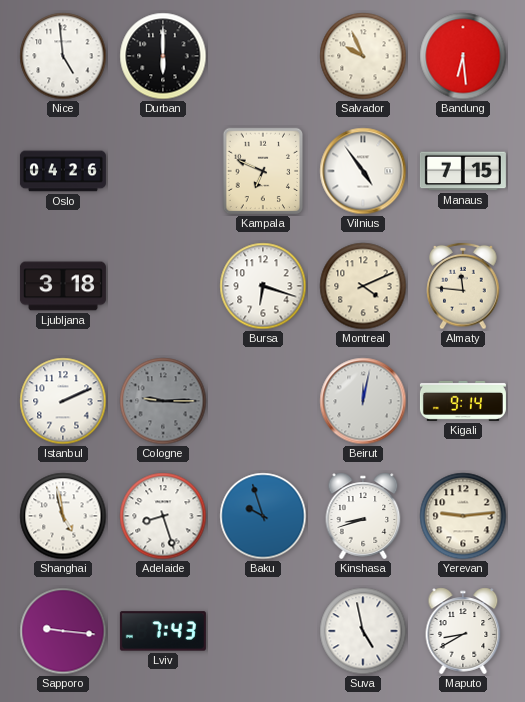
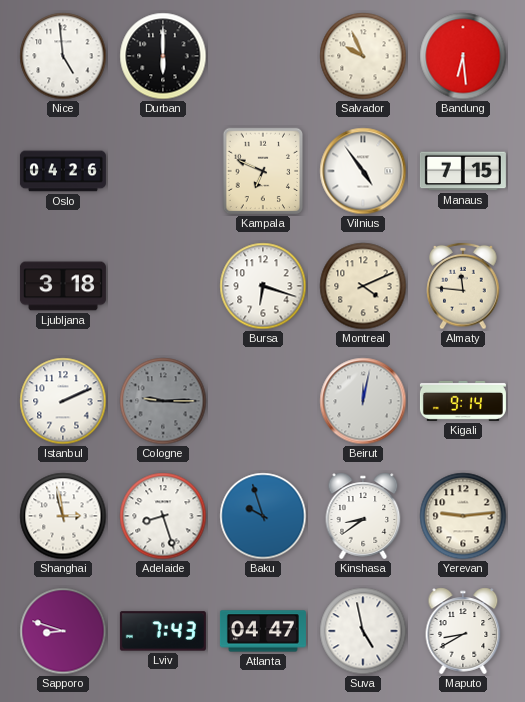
Shanghai: 4:58 -> 2:58
Kinshasa: 8:42 -> 8:39
Sapporo: 9:16 -> 8:48
Atlanta: none -> 04:47
